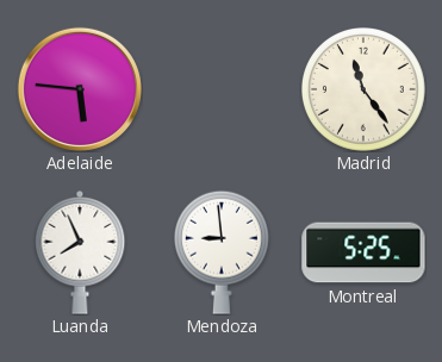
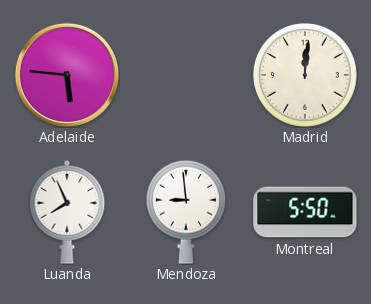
Madrid: 11:24 -> 12:01
Montreal: 5:25 -> 5:50
